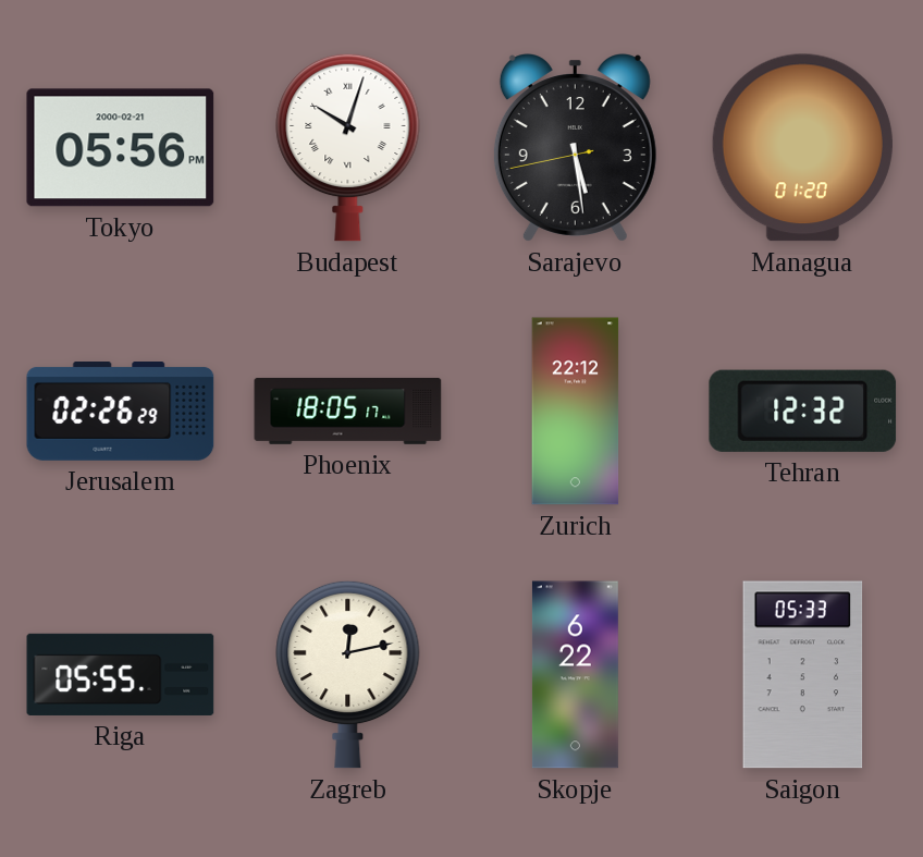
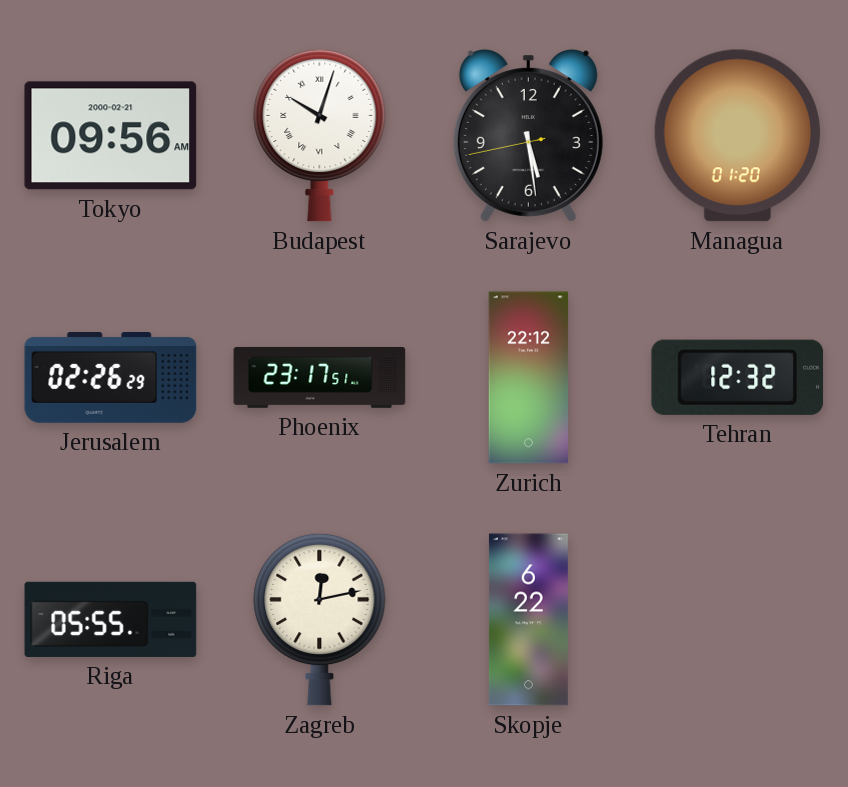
Tokyo: 05:56 -> 09:56
Phoenix: 18:05 -> 23:17
Saigon: 05:33 -> none
